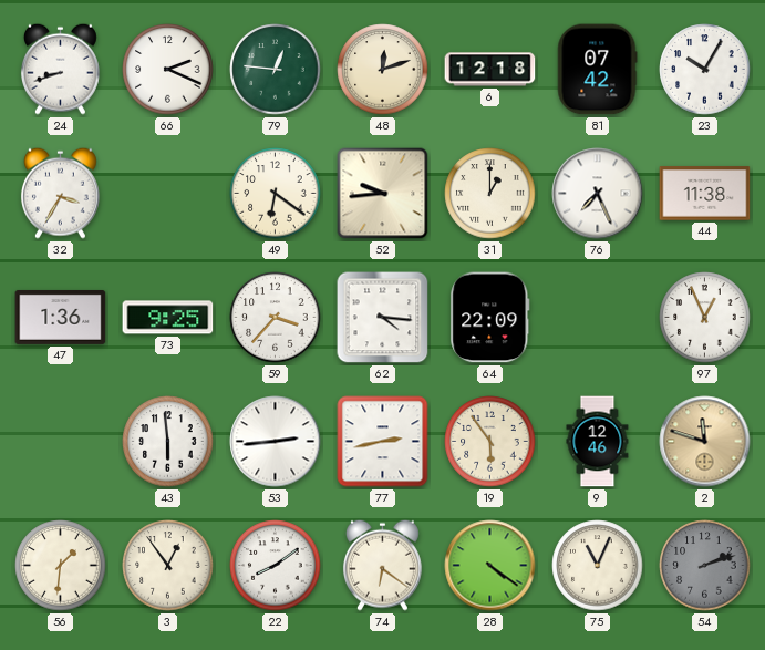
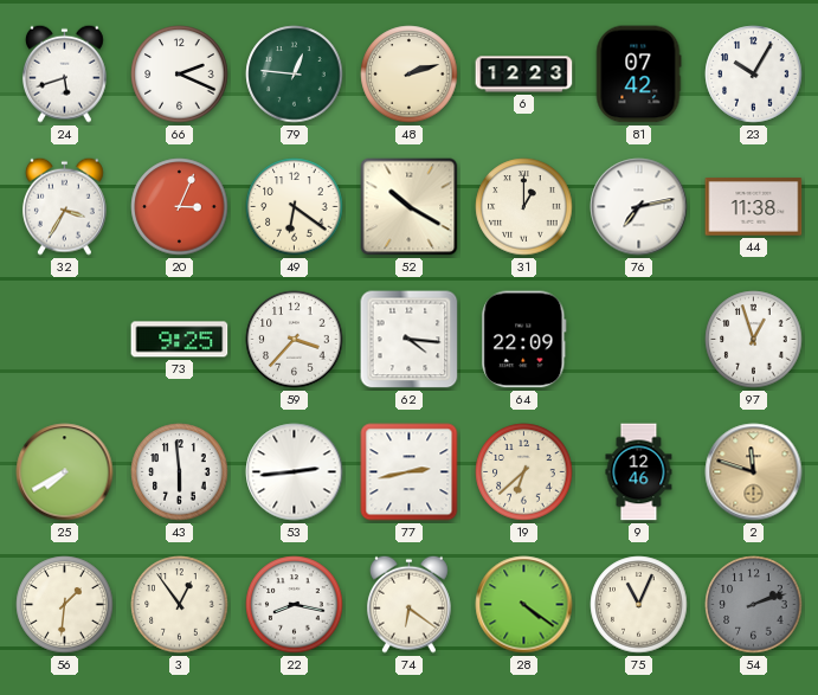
24: 8:42 -> 5:42
48: 12:12 -> 2:12
6: 12:18 -> 12:23
20: none -> 3:04
52: 9:44 -> 10:20
76: 7:26 -> 7:13
47: 1:36 -> none
97: 12:56 -> 12:57
25: none -> 7:40
19: 5:54 -> 6:38
22: 8:09 -> 8:17
